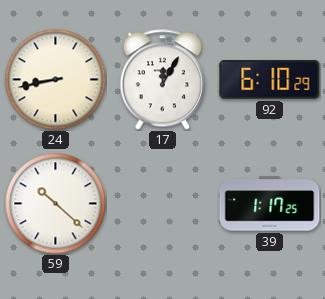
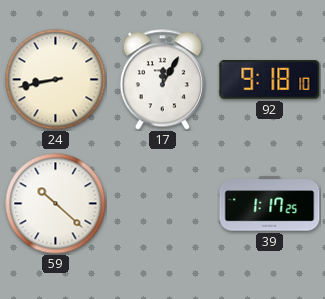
92: 6:10 -> 9:18
